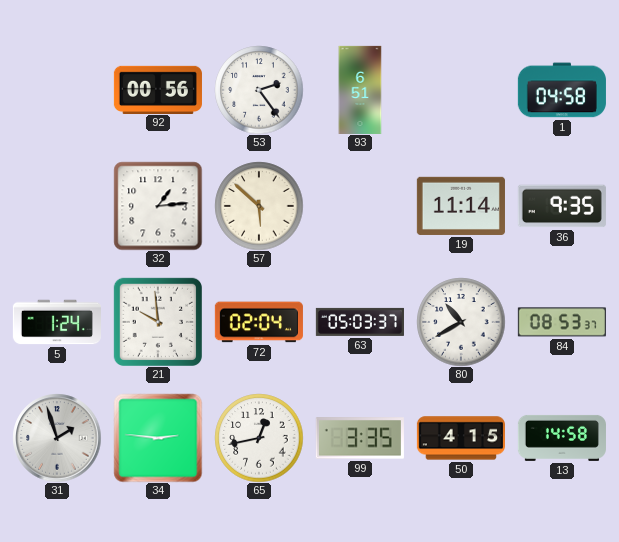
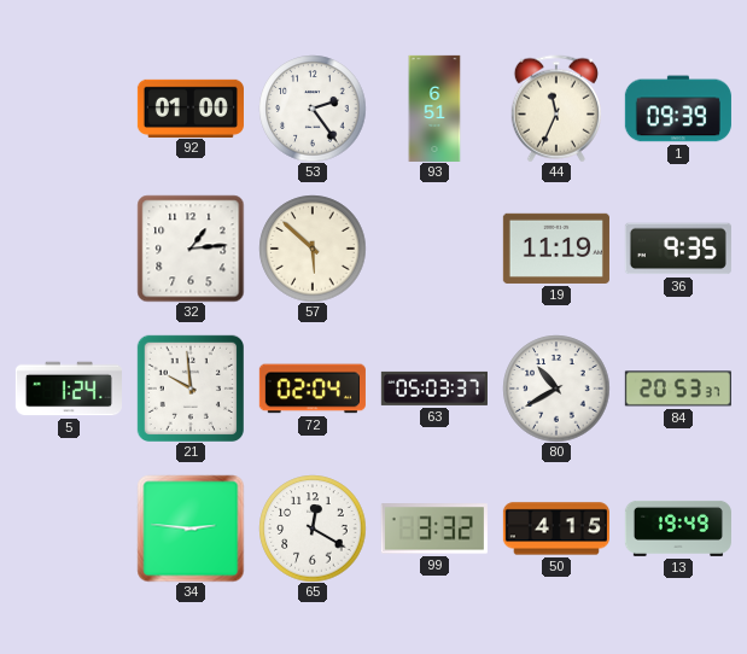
92: 00:56 -> 01:00
44: none -> 11:34
1: 04:58 -> 09:39
19: 11:14 -> 11:19
84: 08:53 -> 20:53
31: 1:57 -> none
65: 12:43 -> 12:20
99: 3:35 -> 3:32
13: 14:58 -> 19:49
